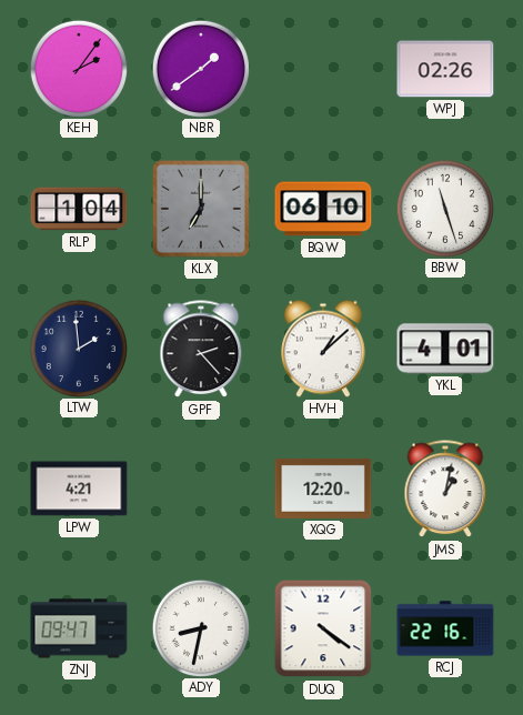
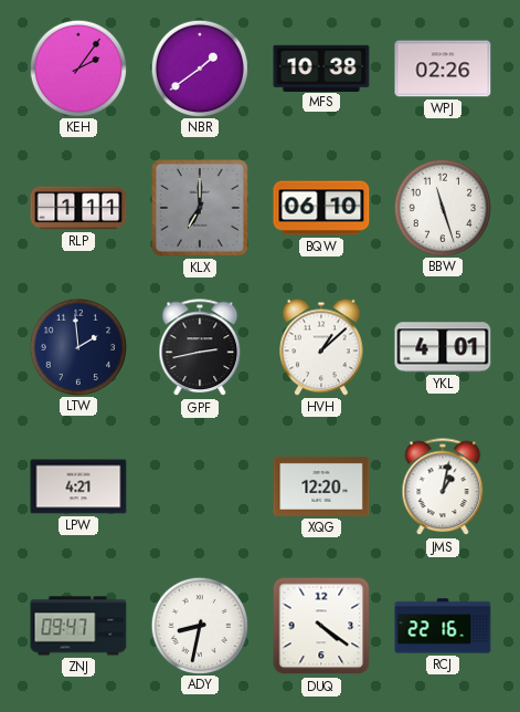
MFS: none -> 10:38
RLP: 1:04 -> 1:11
GPF: 2:23 -> 2:43
